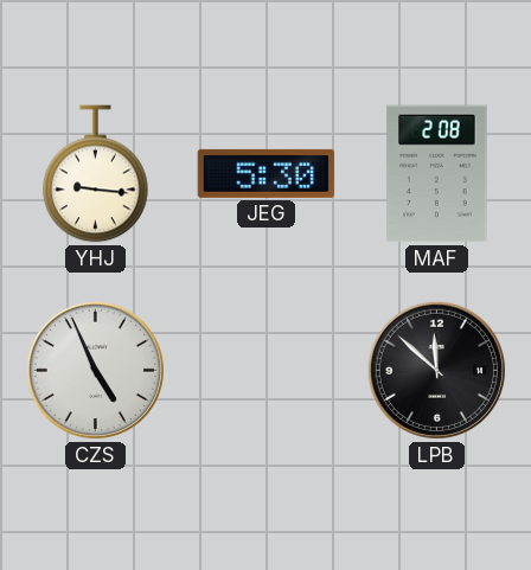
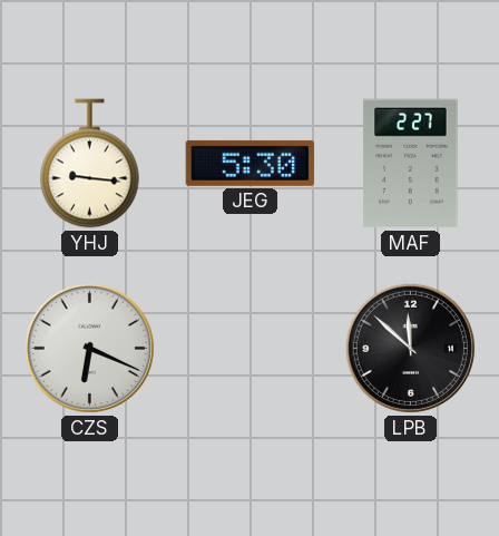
MAF: 2:08 -> 2:27
CZS: 4:56 -> 6:19
